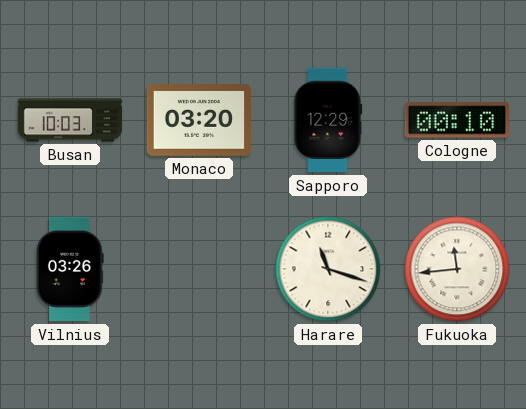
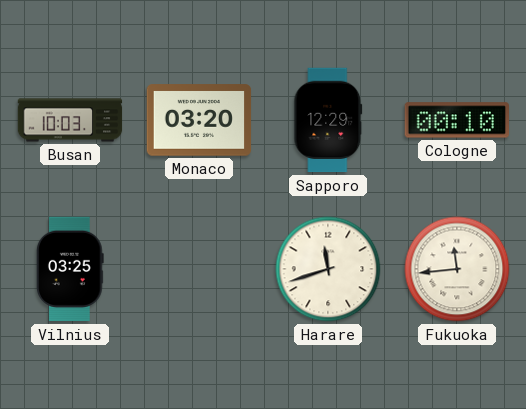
Vilnius: 03:26 -> 03:25
Harare: 11:18 -> 11:42
